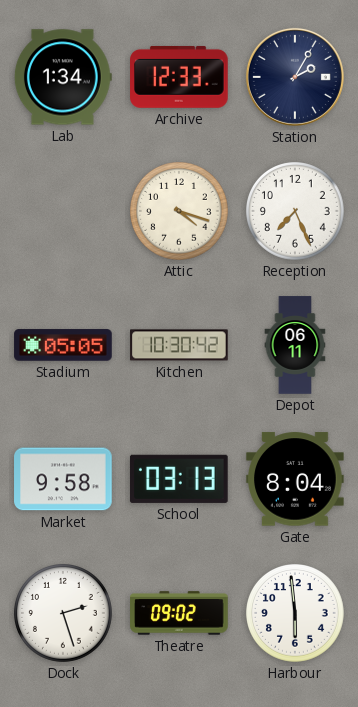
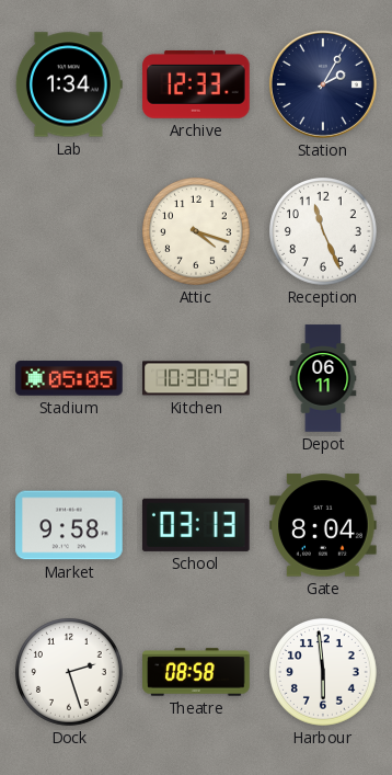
Reception: 7:26 -> 11:26
Theatre: 09:02 -> 08:58
